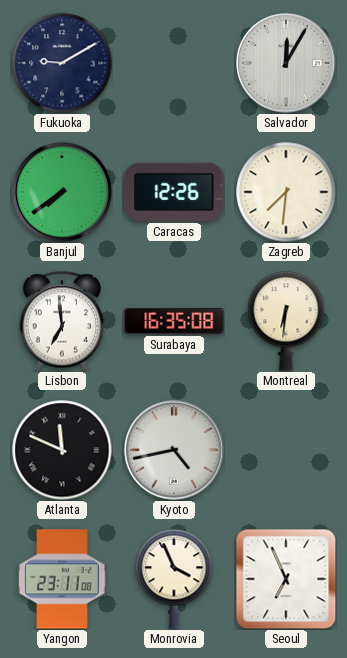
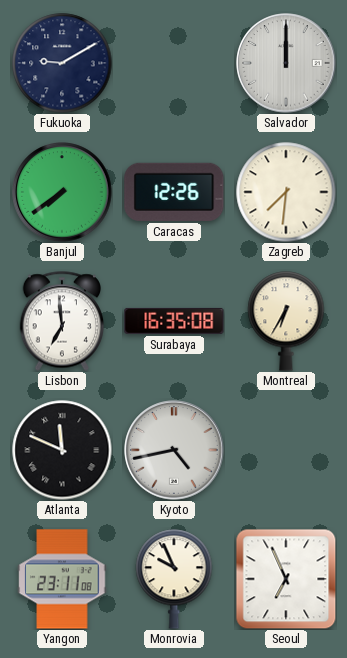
Salvador: 12:05 -> 12:00
Montreal: 6:31 -> 6:35
Monrovia: 3:56 -> 9:56
